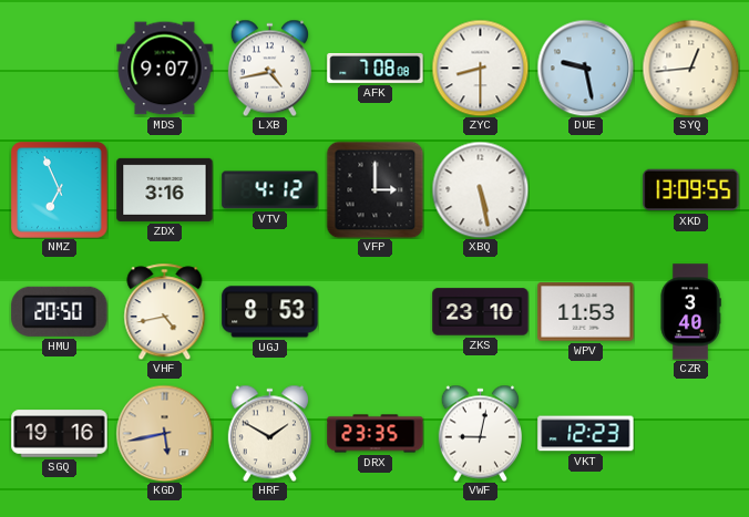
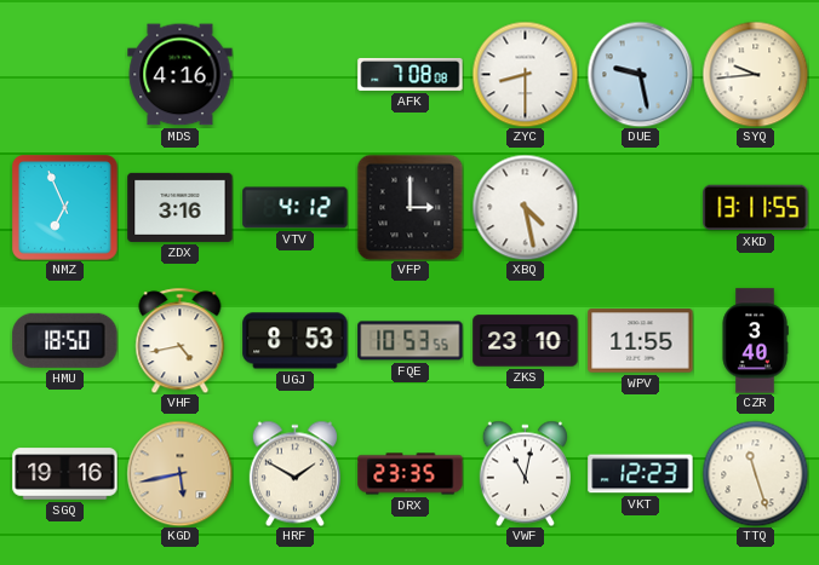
MDS: 9:07 -> 4:16
LXB: 4:43 -> none
SYQ: 12:44 -> 9:44
XBQ: 5:28 -> 4:28
XKD: 13:09 -> 13:11
HMU: 20:50 -> 18:50
FQE: none -> 10:53
WPV: 11:53 -> 11:55
VWF: 9:02 -> 11:02
TTQ: none -> 11:27
